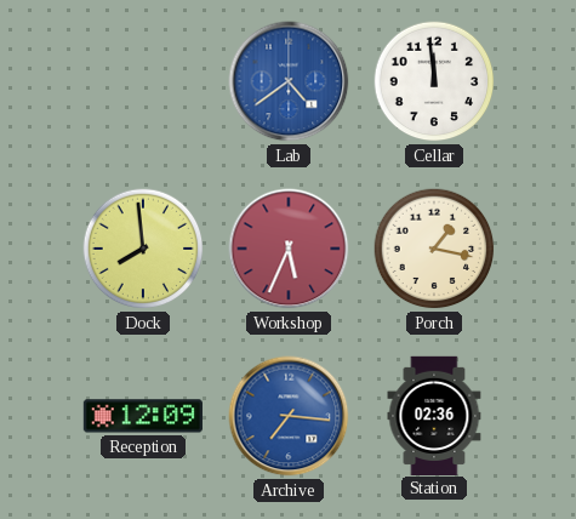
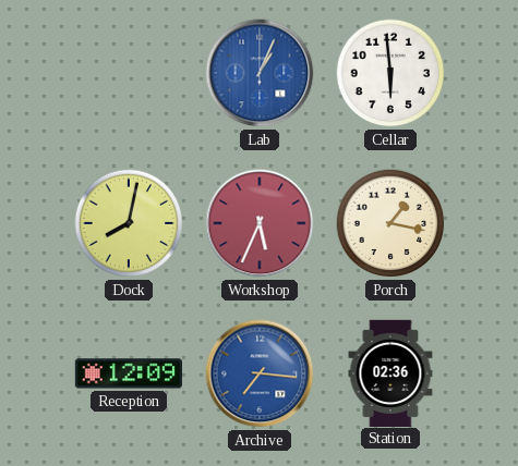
Lab: 4:39 -> 1:04
Cellar: 11:59 -> 5:59
Dock: 7:59 -> 8:02
